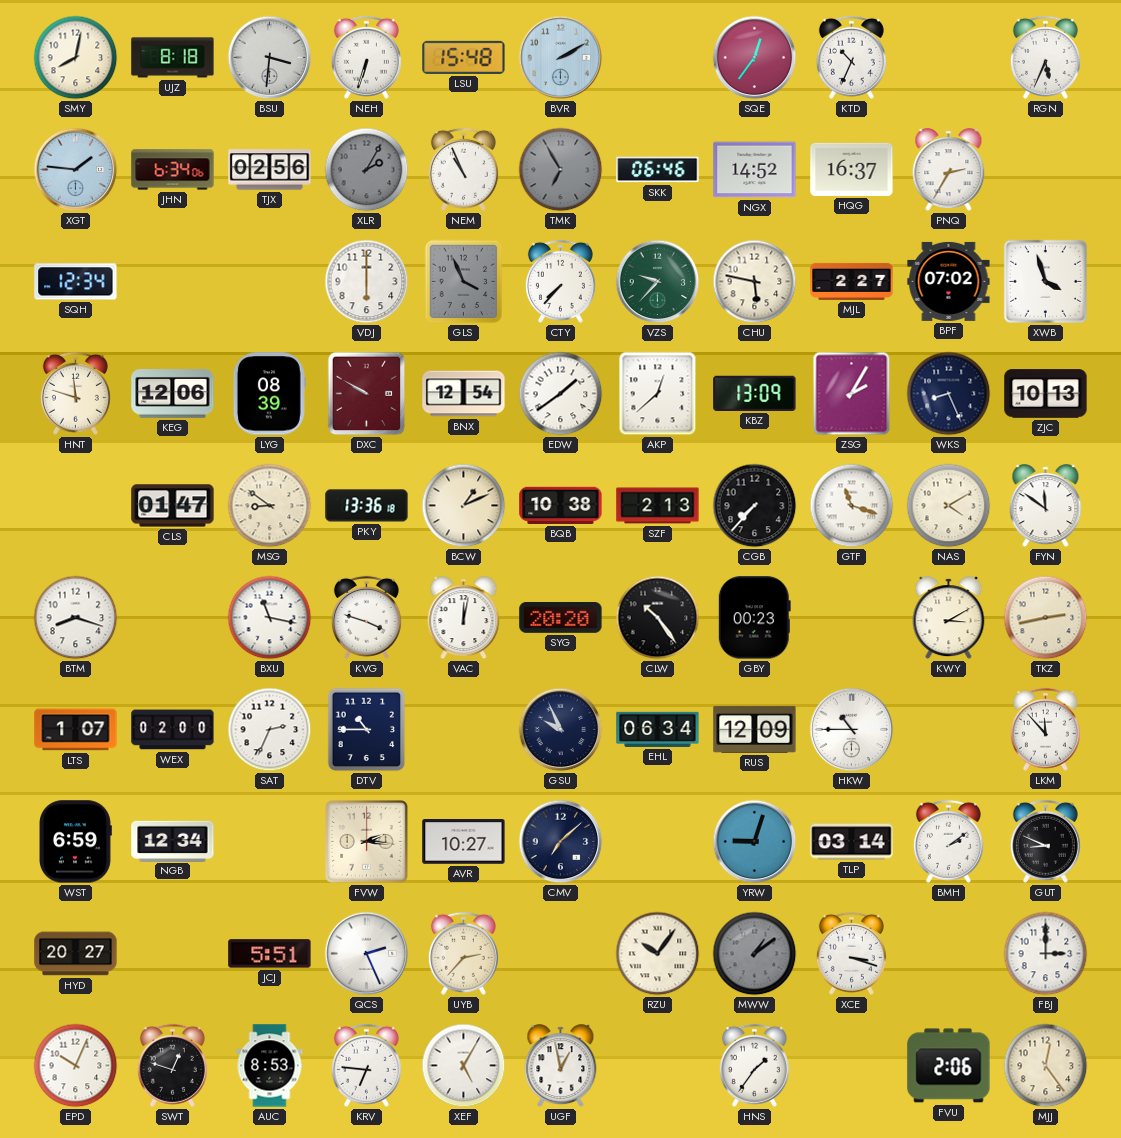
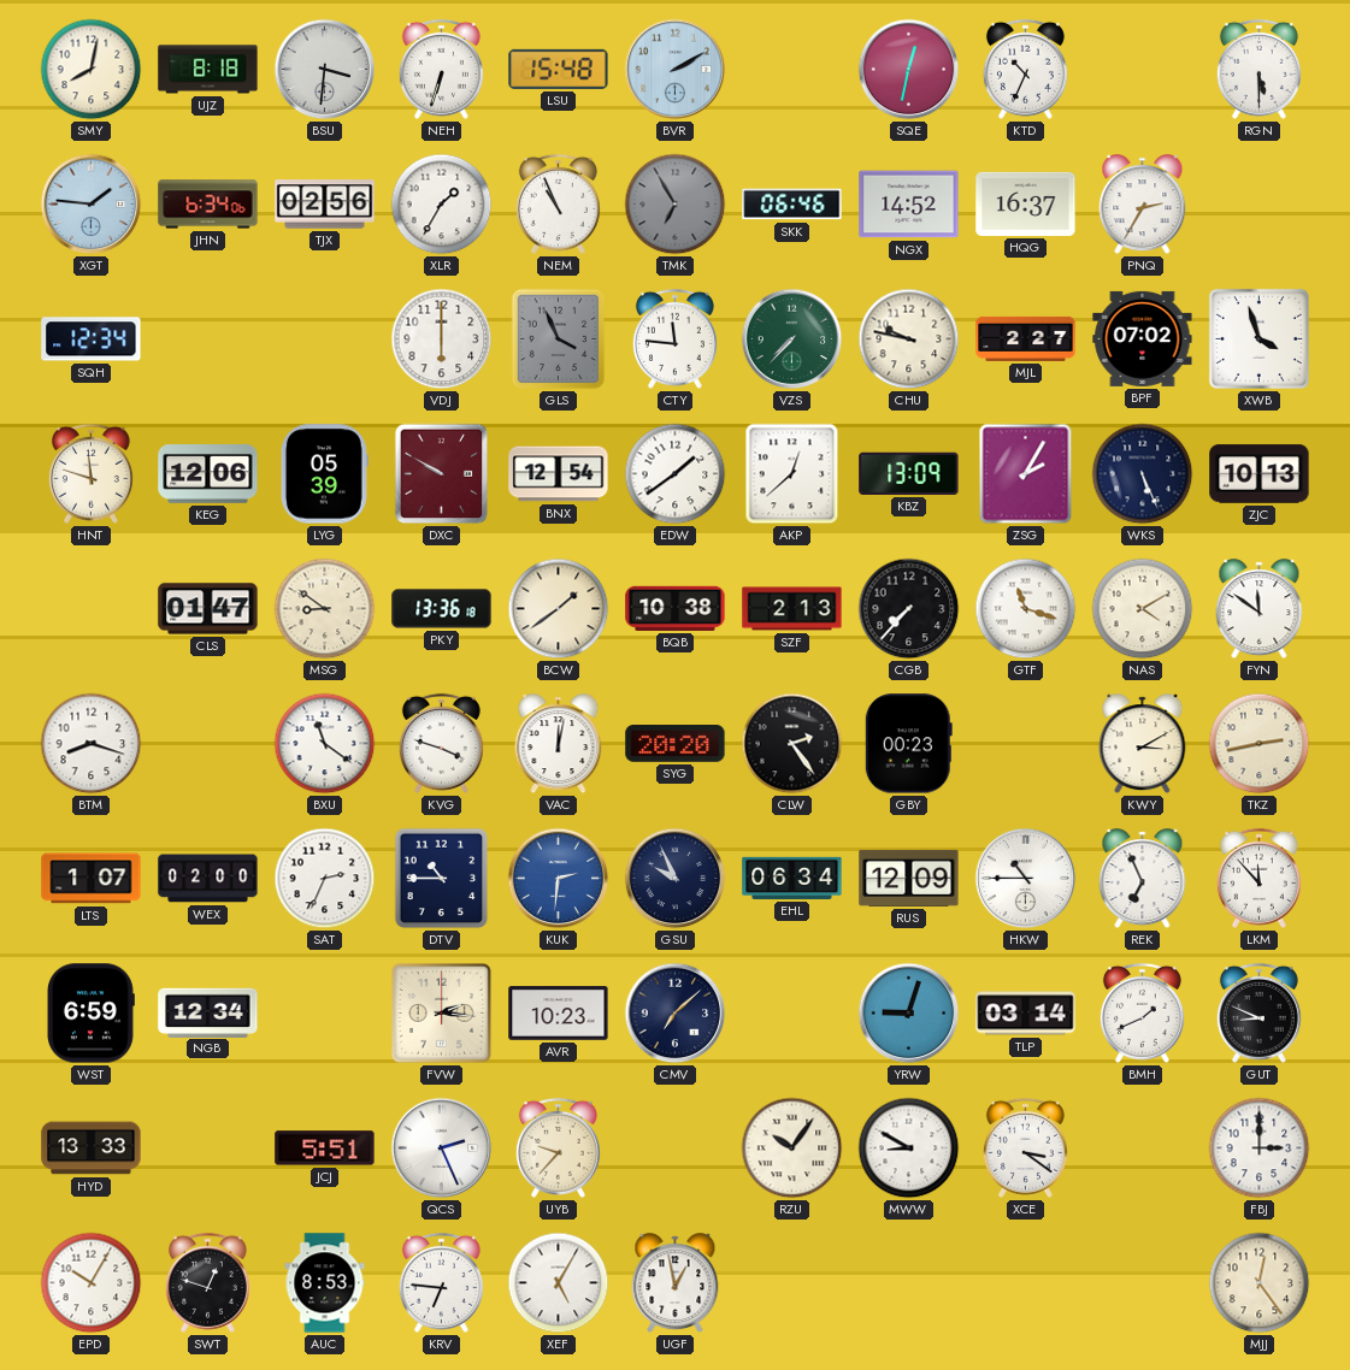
SQE: 12:36 -> 12:32
RGN: 5:34 -> 5:30
XLR: 2:05 -> 1:35
XLR dial: grey -> white
CTY: 7:37 -> 11:46
VZS: 9:37 -> 7:37
CHU: 5:47 -> 9:47
LYG: 08:39 -> 05:39
WKS: 8:26 -> 5:26
BCW: 1:11 -> 1:39
BXU: 11:17 -> 11:21
CLW: 10:24 -> 2:24
KUK: none -> 2:31
REK: none -> 6:56
AVR: 10:27 -> 10:23
BMH: 2:09 -> 1:41
HYD: 20:27 -> 13:33
UYB: 2:37 -> 9:37
MWW: 1:09 -> 8:50
MWW dial: grey -> white
XCE: 3:18 -> 3:21
EPD: 10:04 -> 10:05
HNS: 1:36 -> none
FVU: 2:06 -> none
